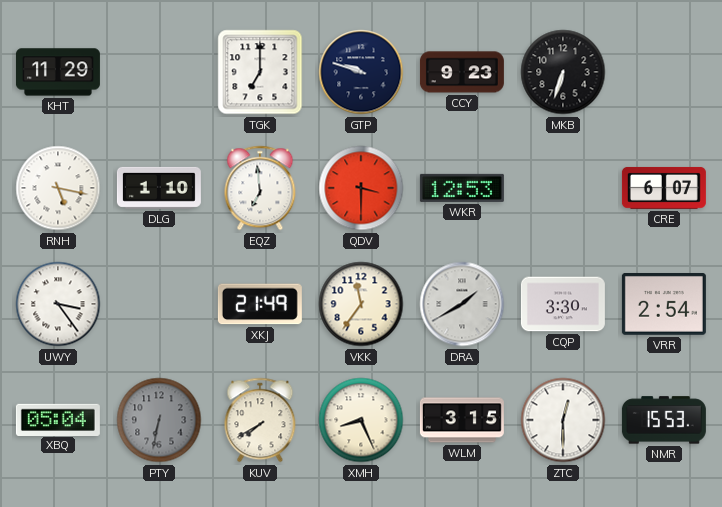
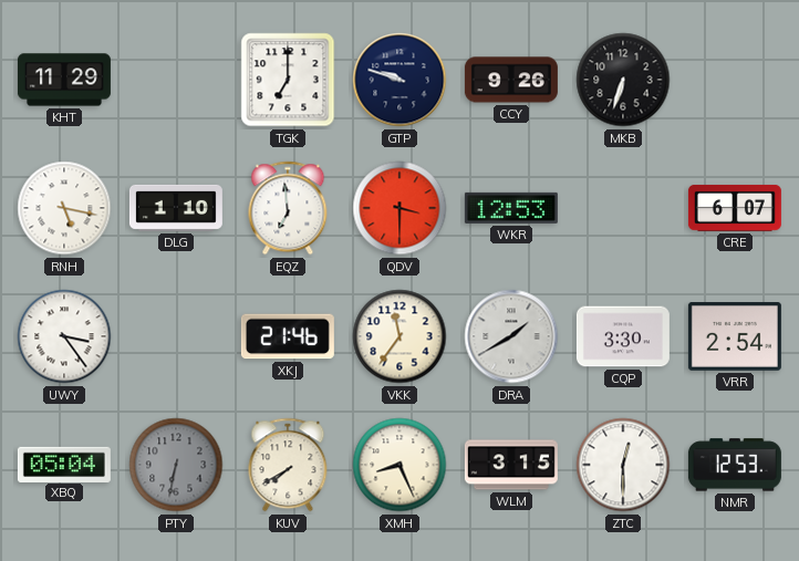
CCY: 9:23 -> 9:26
XKJ: 21:49 -> 21:46
NMR: 15:53 -> 12:53
